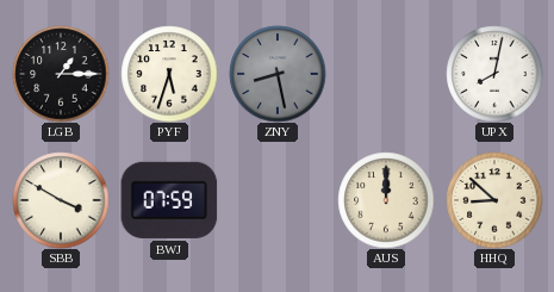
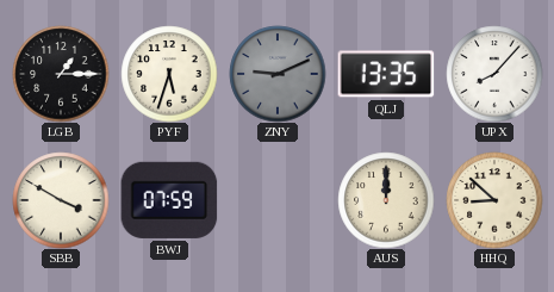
ZNY: 8:28 -> 9:11
QLJ: none -> 13:35
UPX: 8:02 -> 8:07
